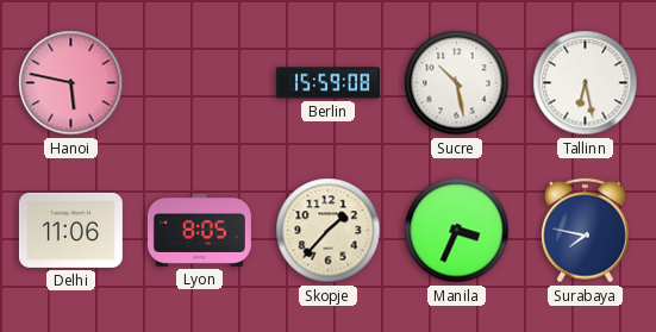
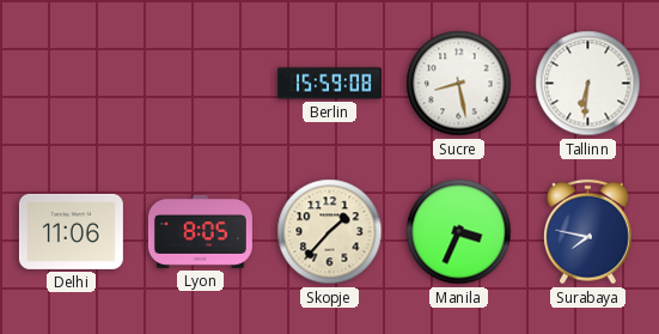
Hanoi: 5:47 -> none
Sucre: 10:28 -> 8:28
Tallinn: 6:28 -> 6:31
